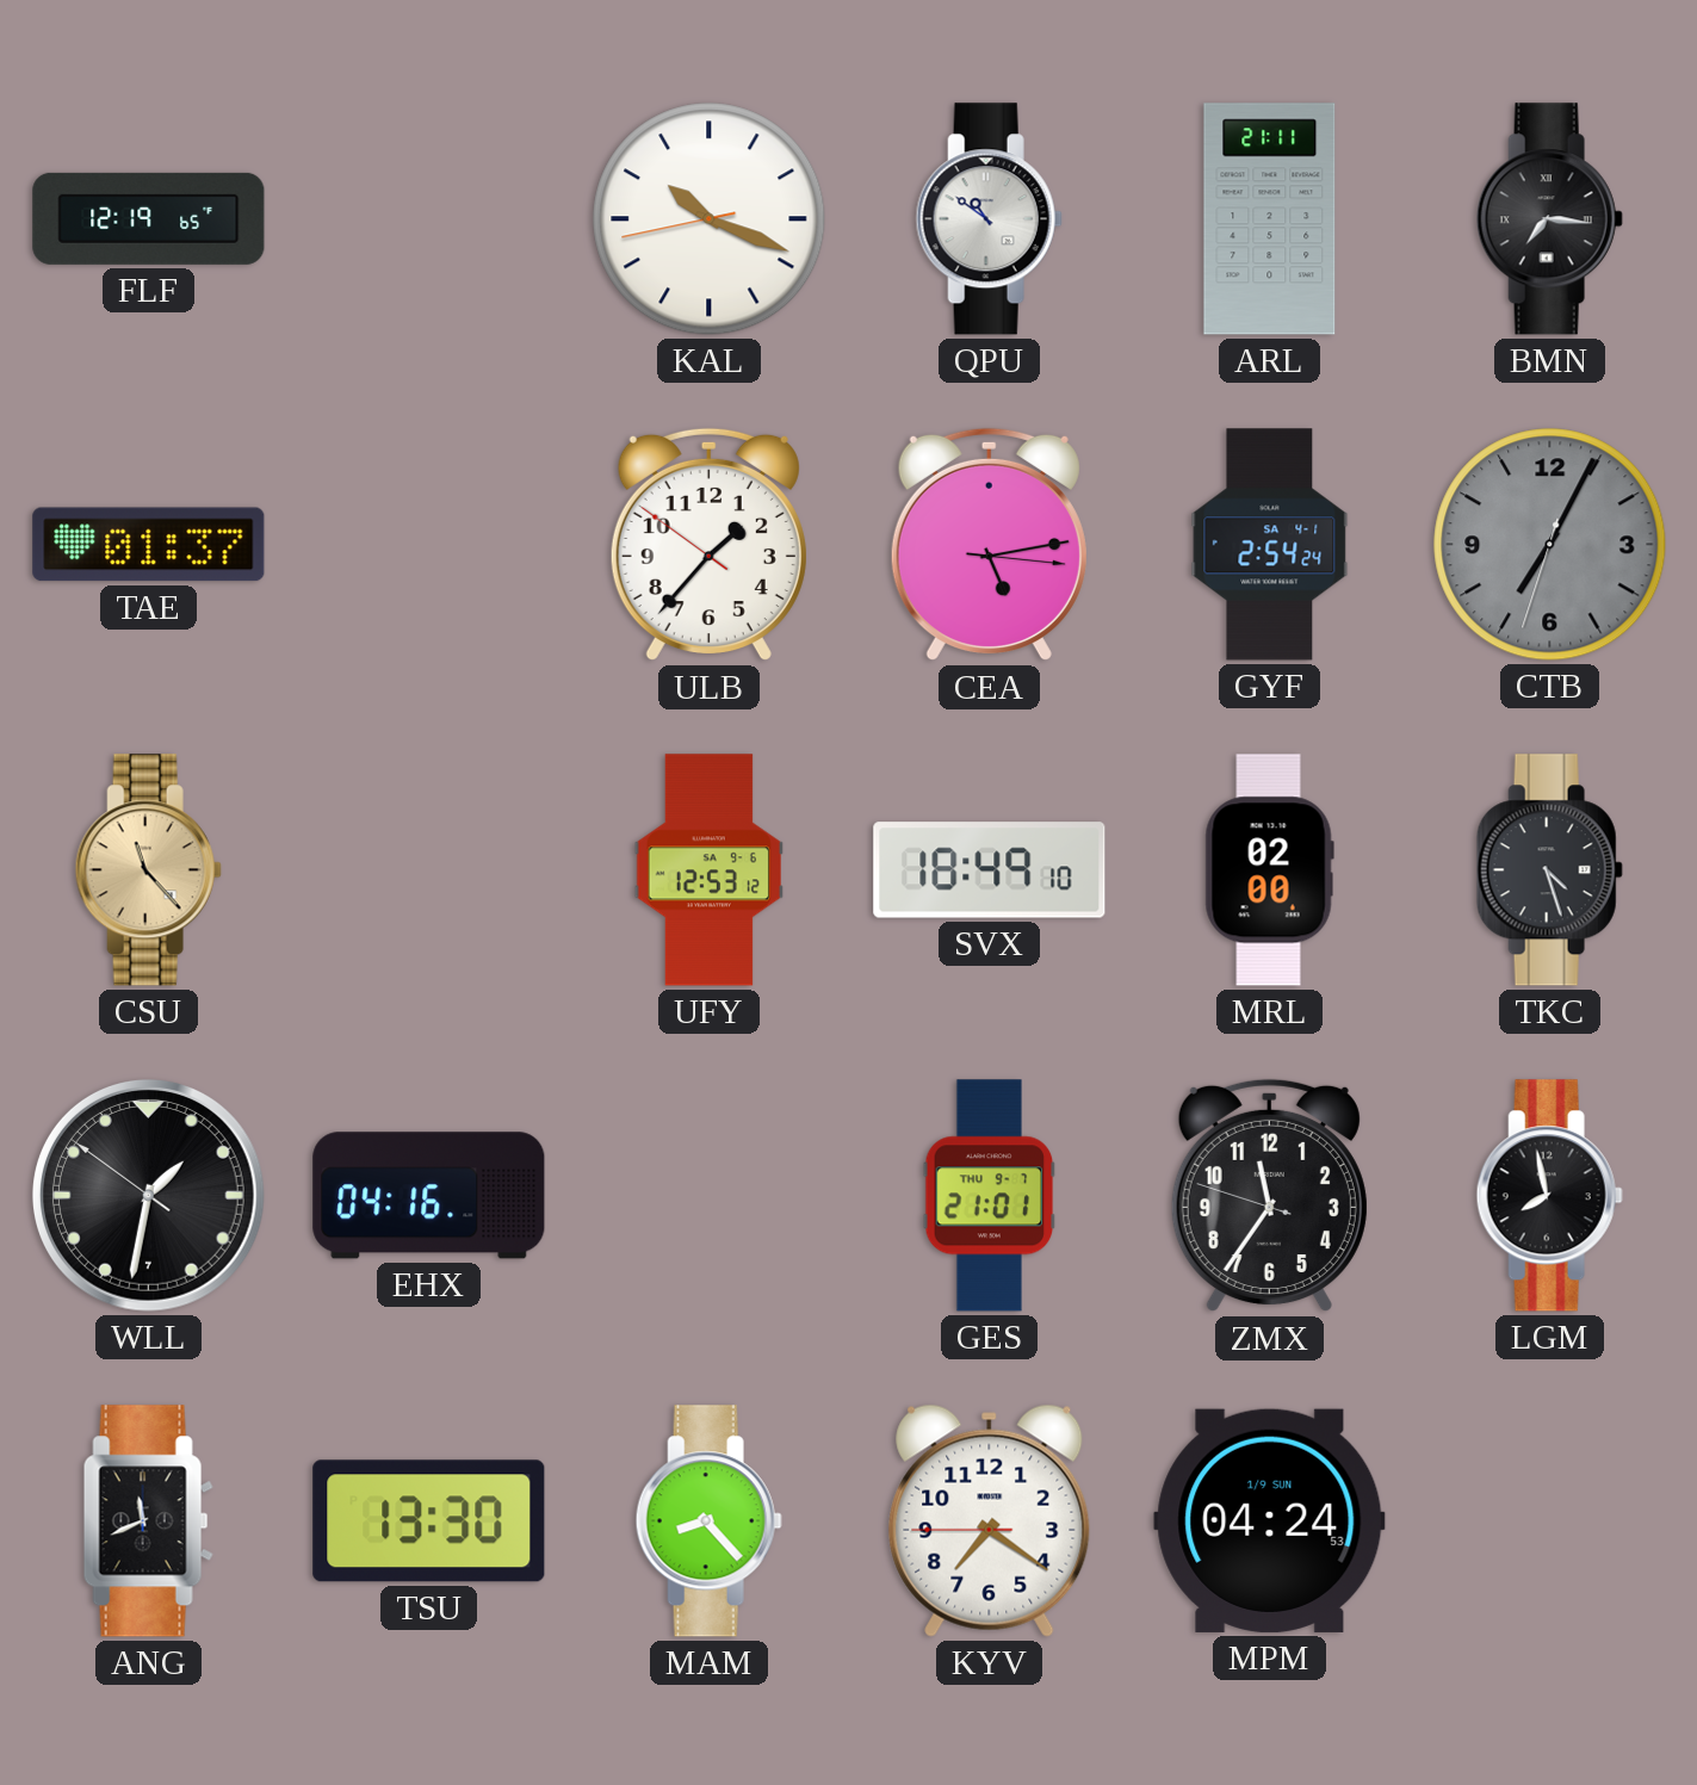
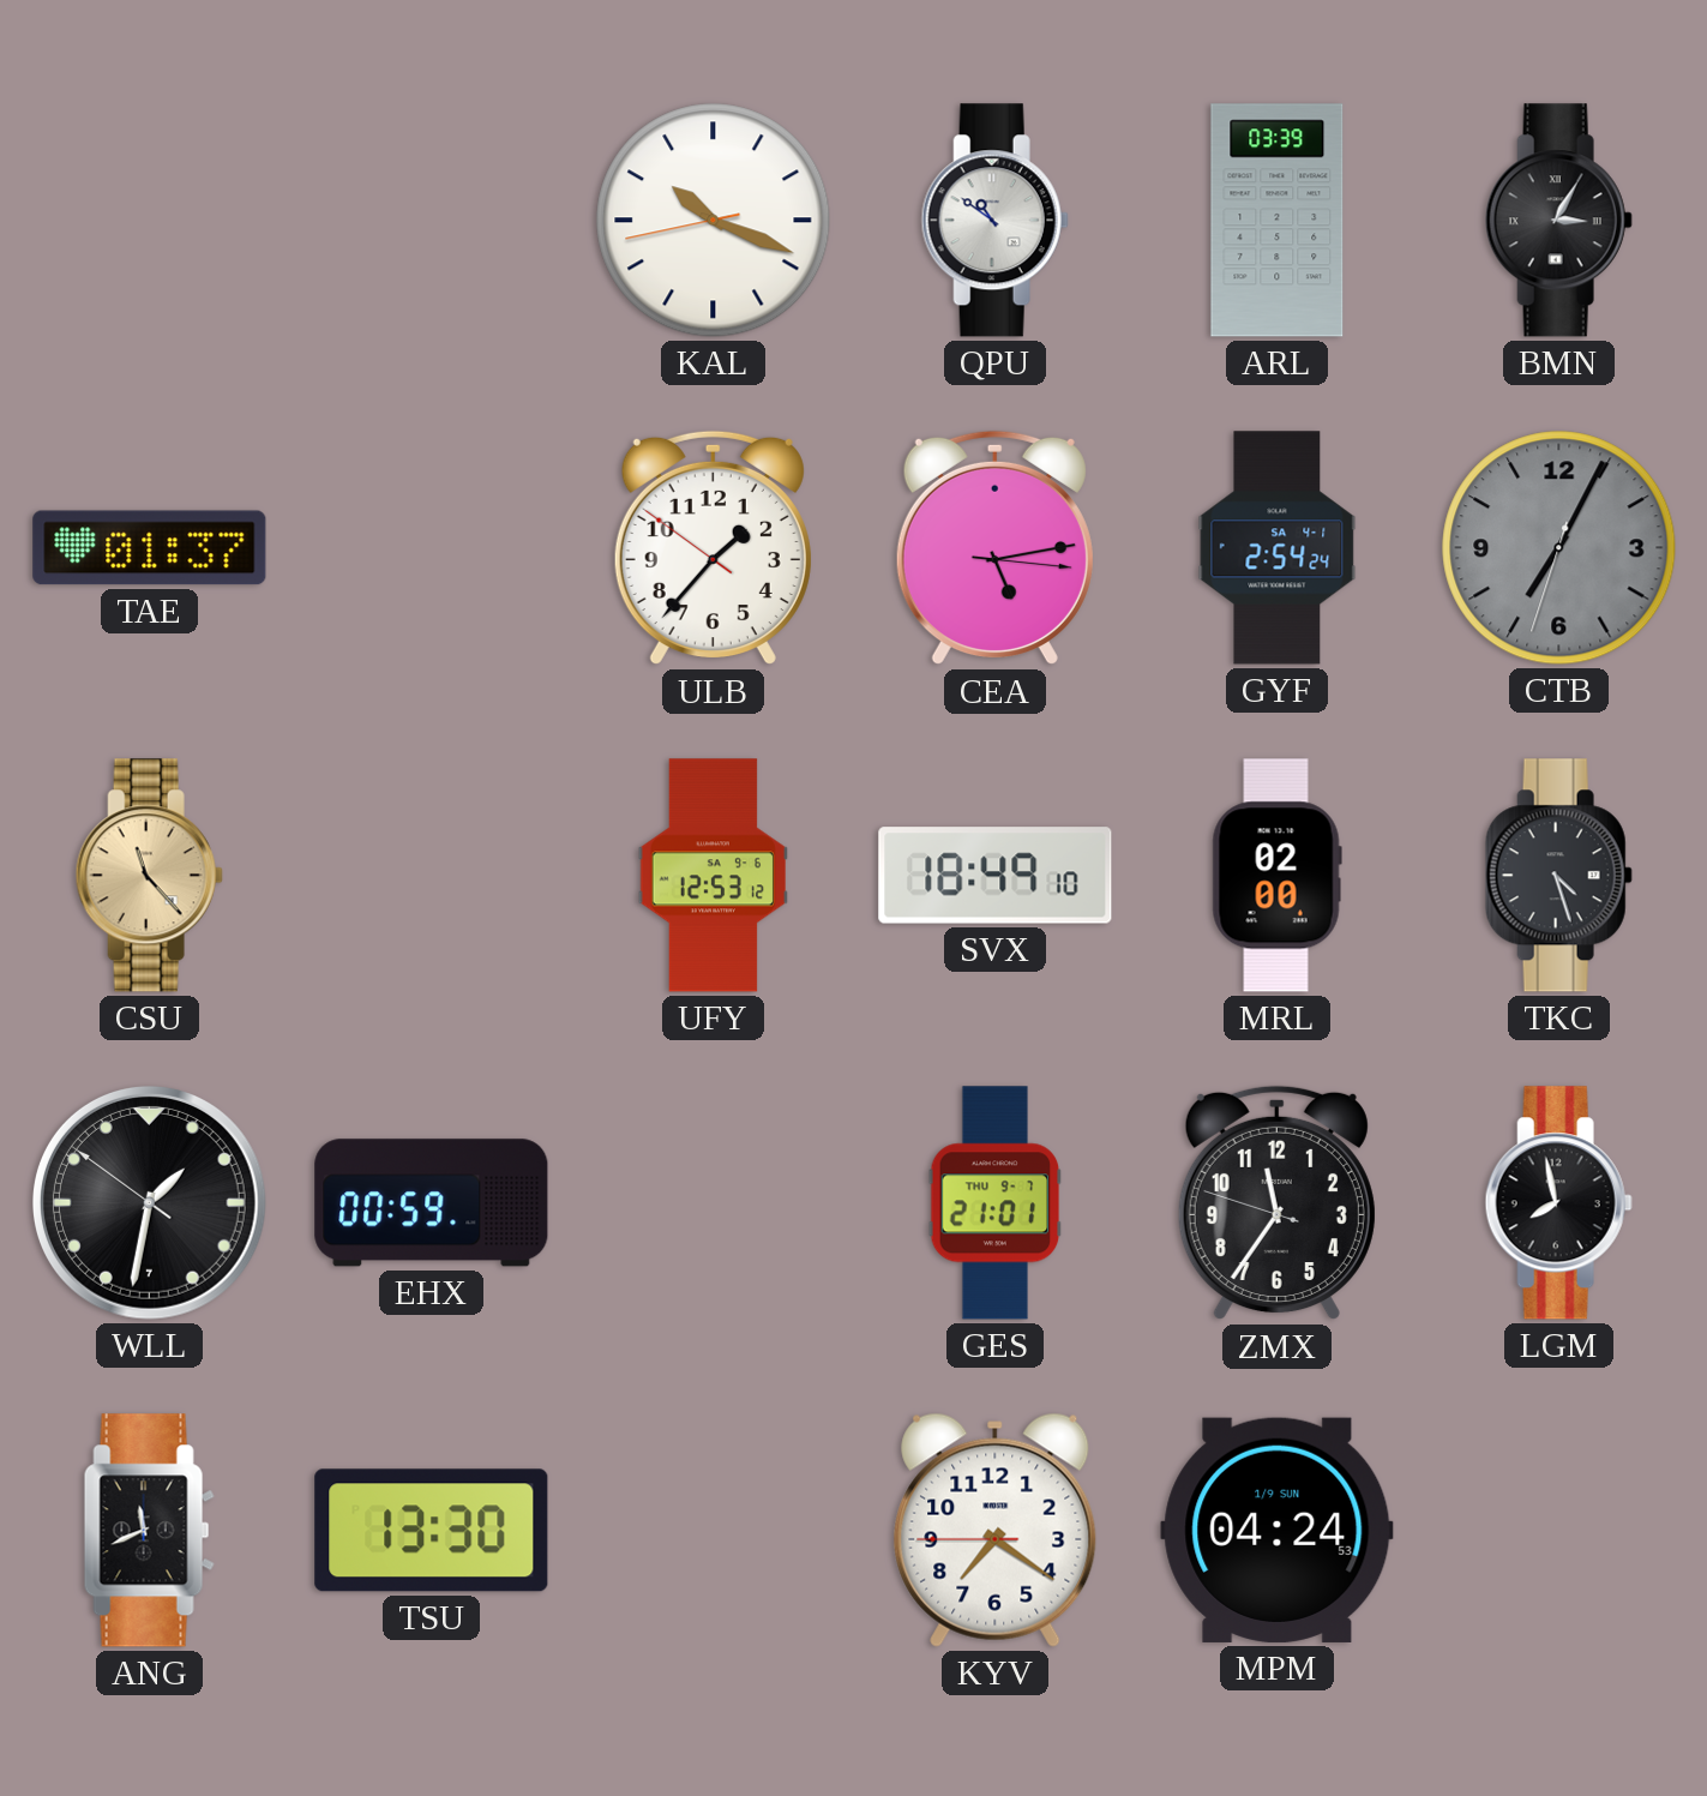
FLF: 12:19 -> none
ARL: 21:11 -> 03:39
BMN: 7:16 -> 3:05
EHX: 04:16 -> 00:59
MAM: 8:23 -> none
